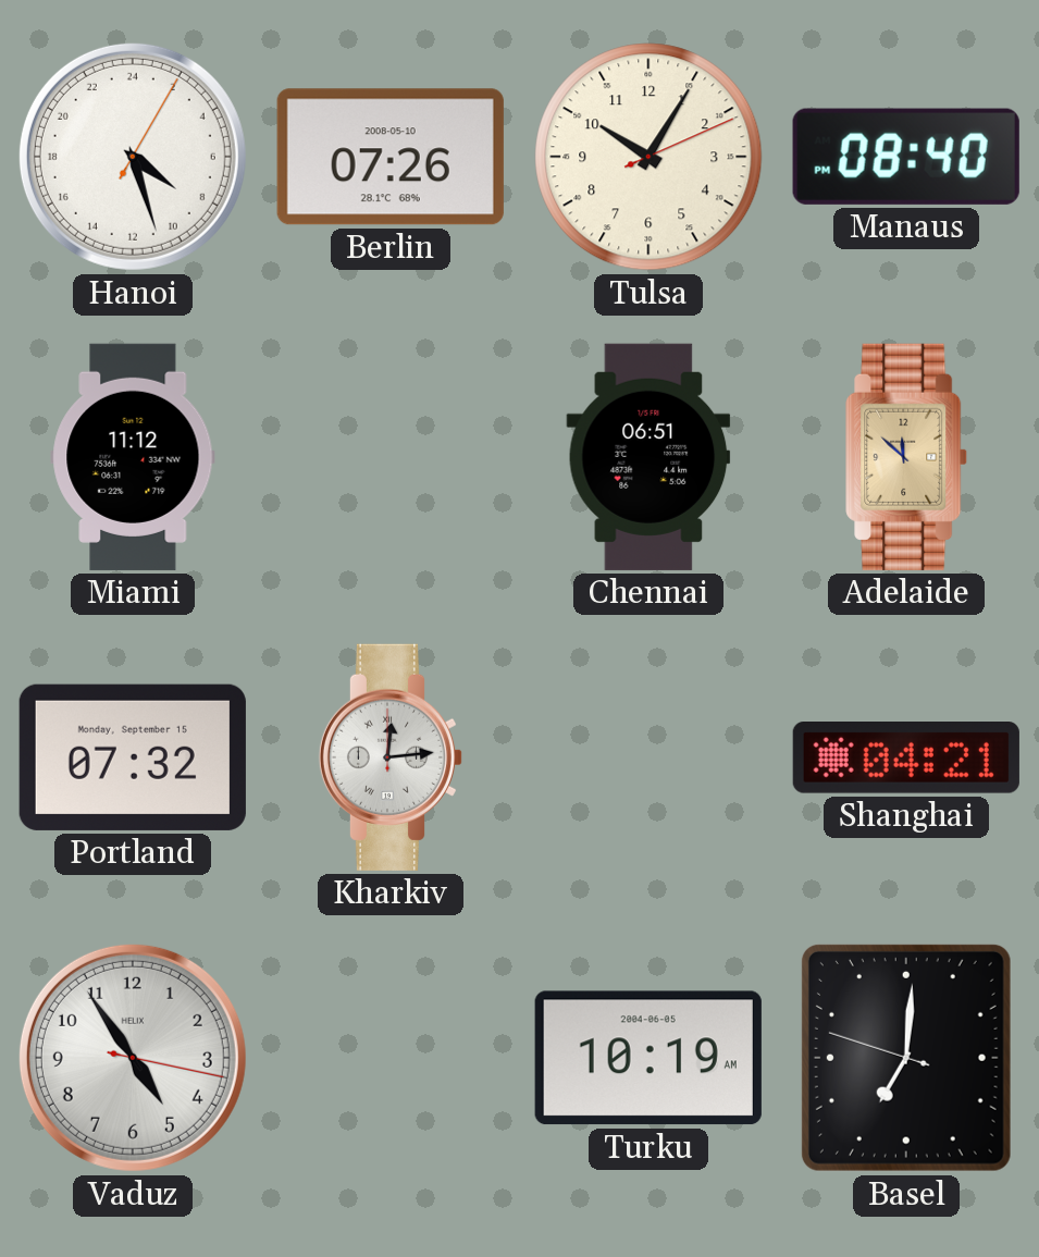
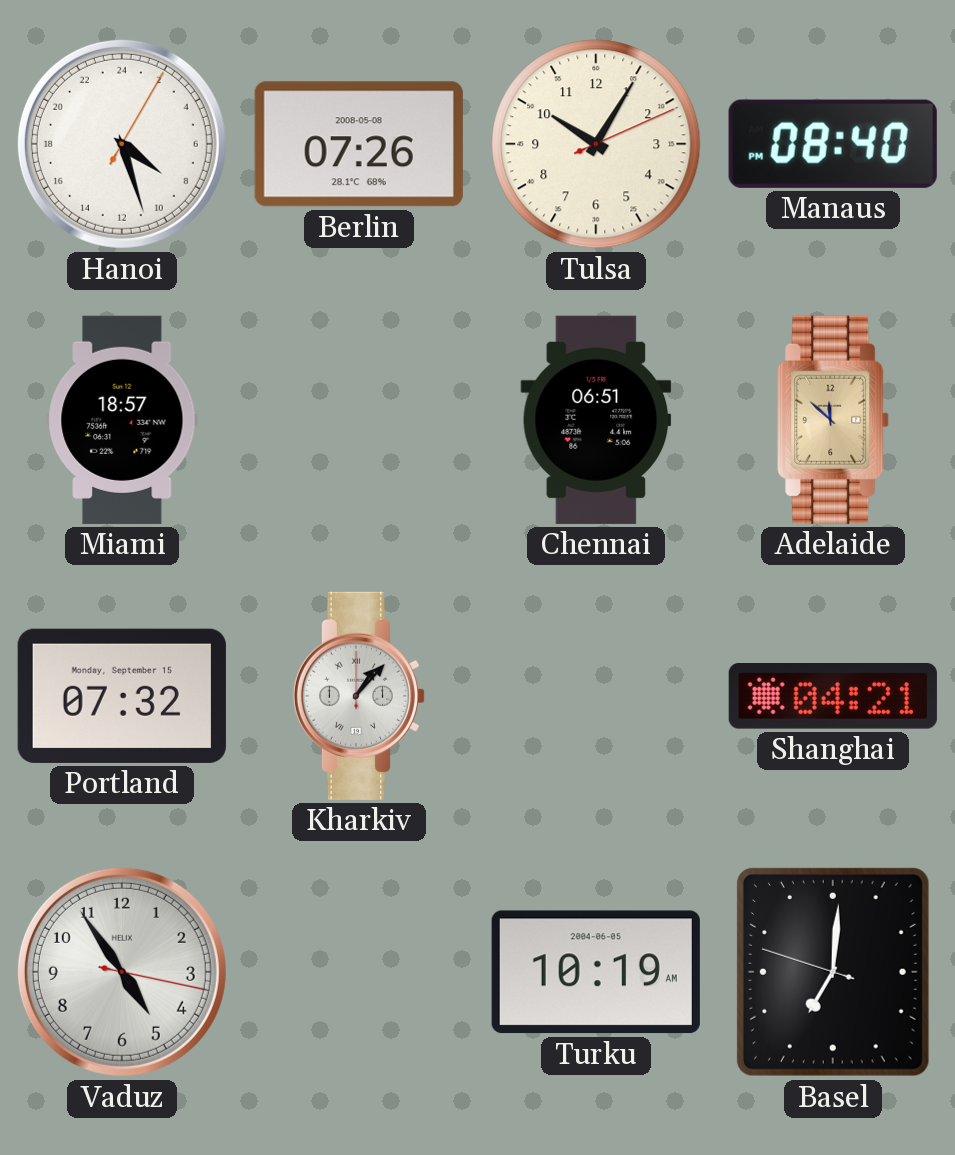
Berlin date: 2008-05-10 -> 2008-05-08
Miami: 11:12 -> 18:57
Kharkiv: 12:14 -> 1:07
